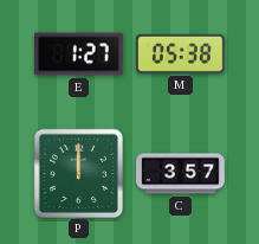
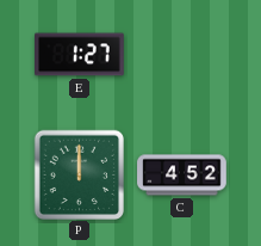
M: 05:38 -> none
C: 3:57 -> 4:52
